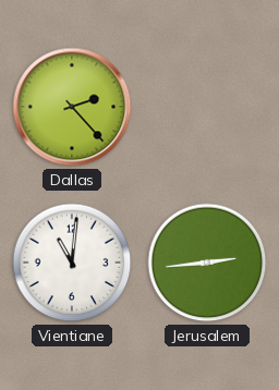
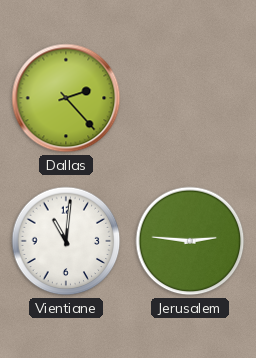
Jerusalem: 2:44 -> 2:46
